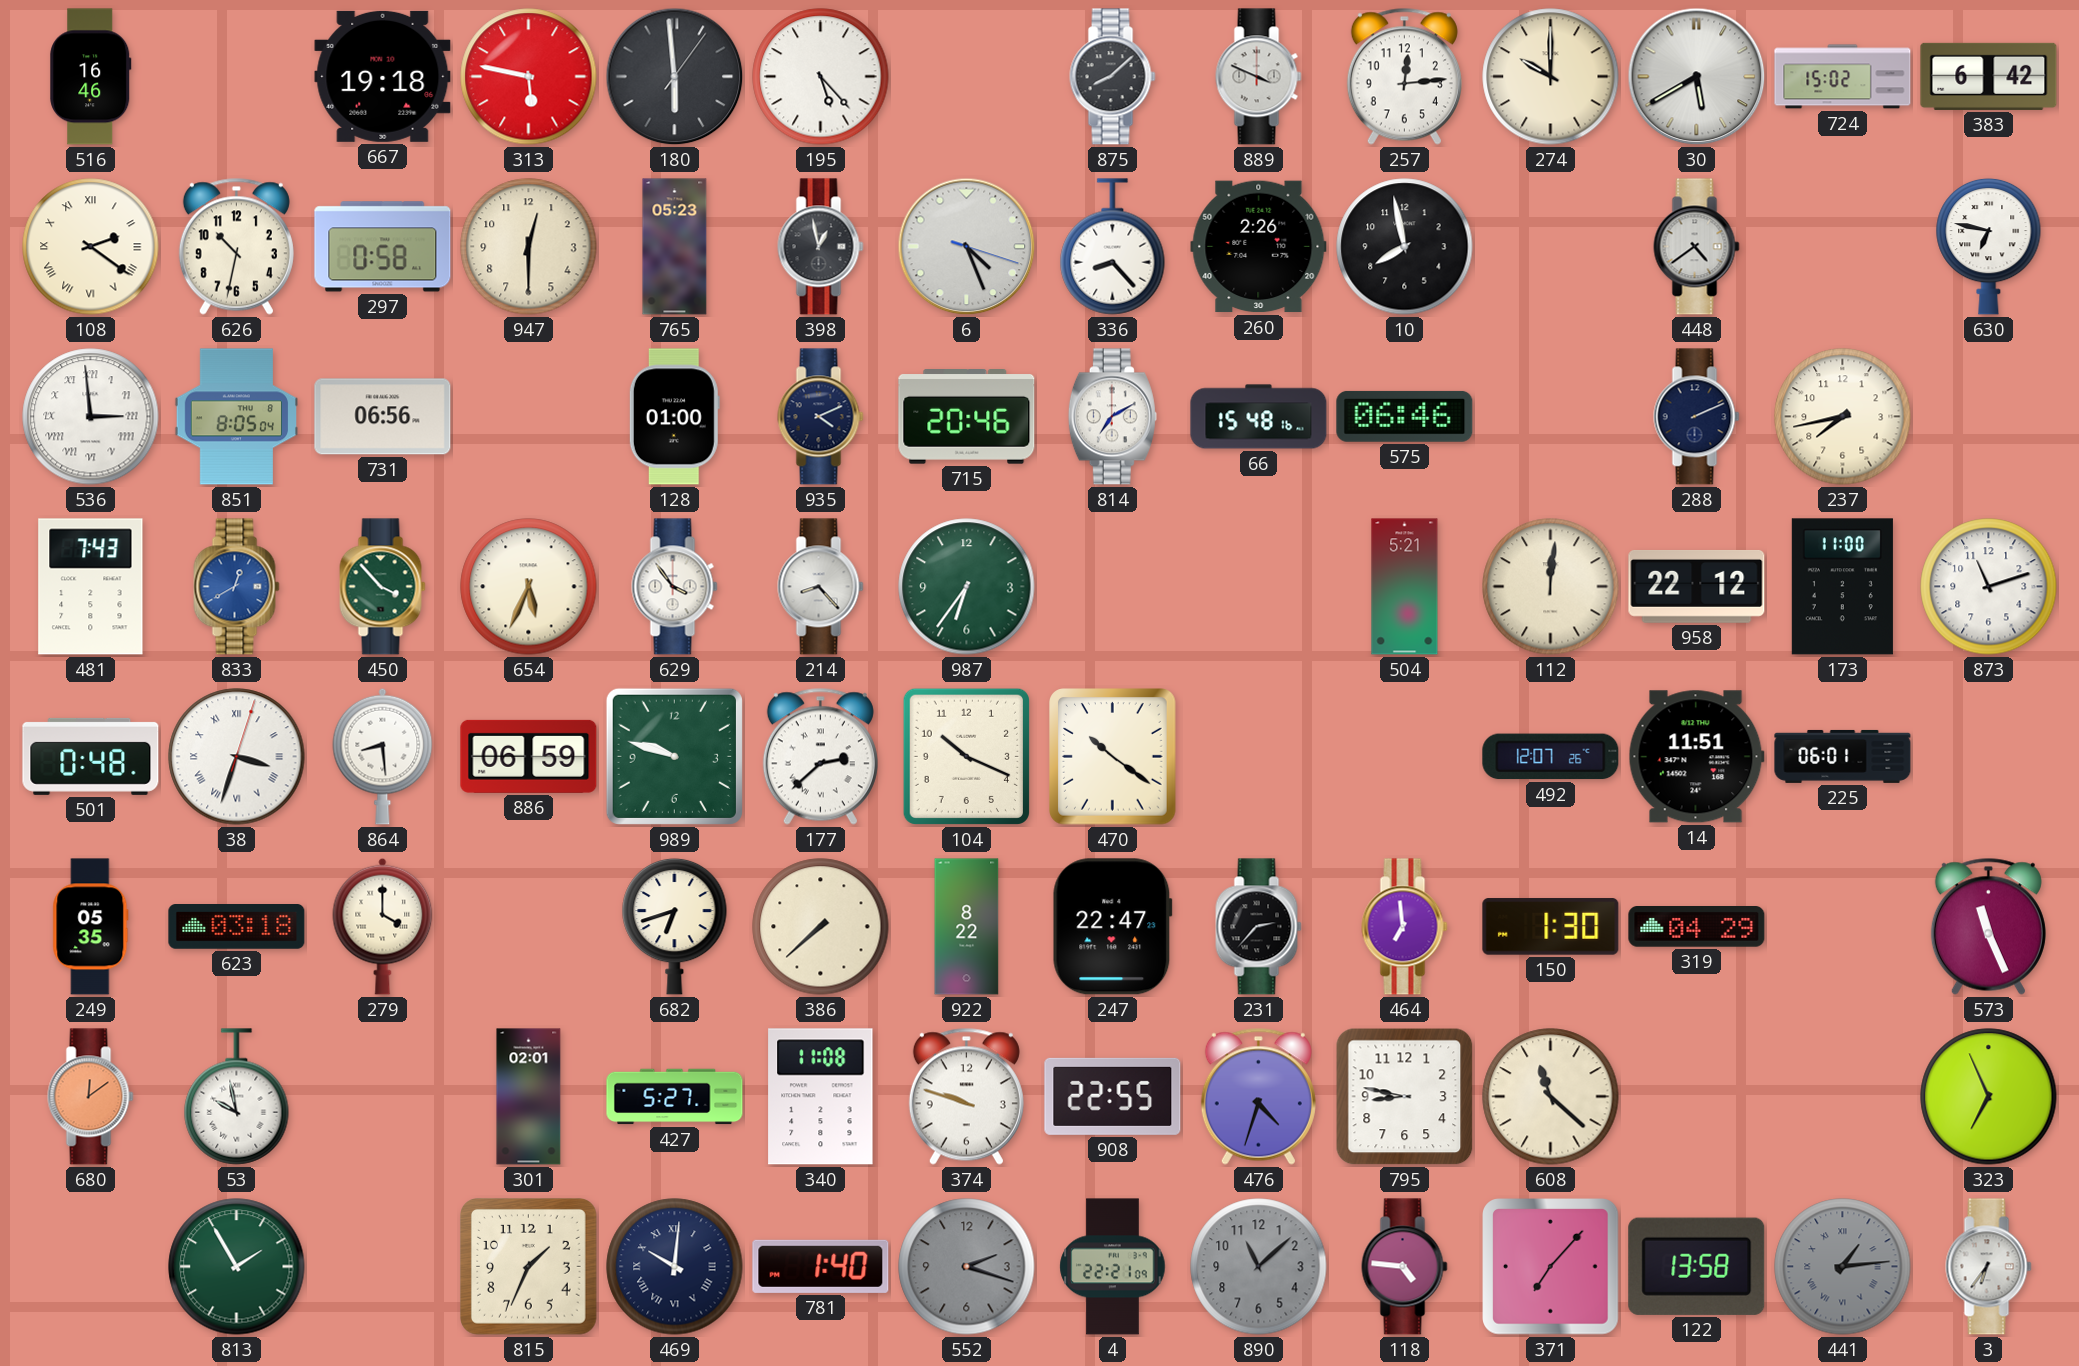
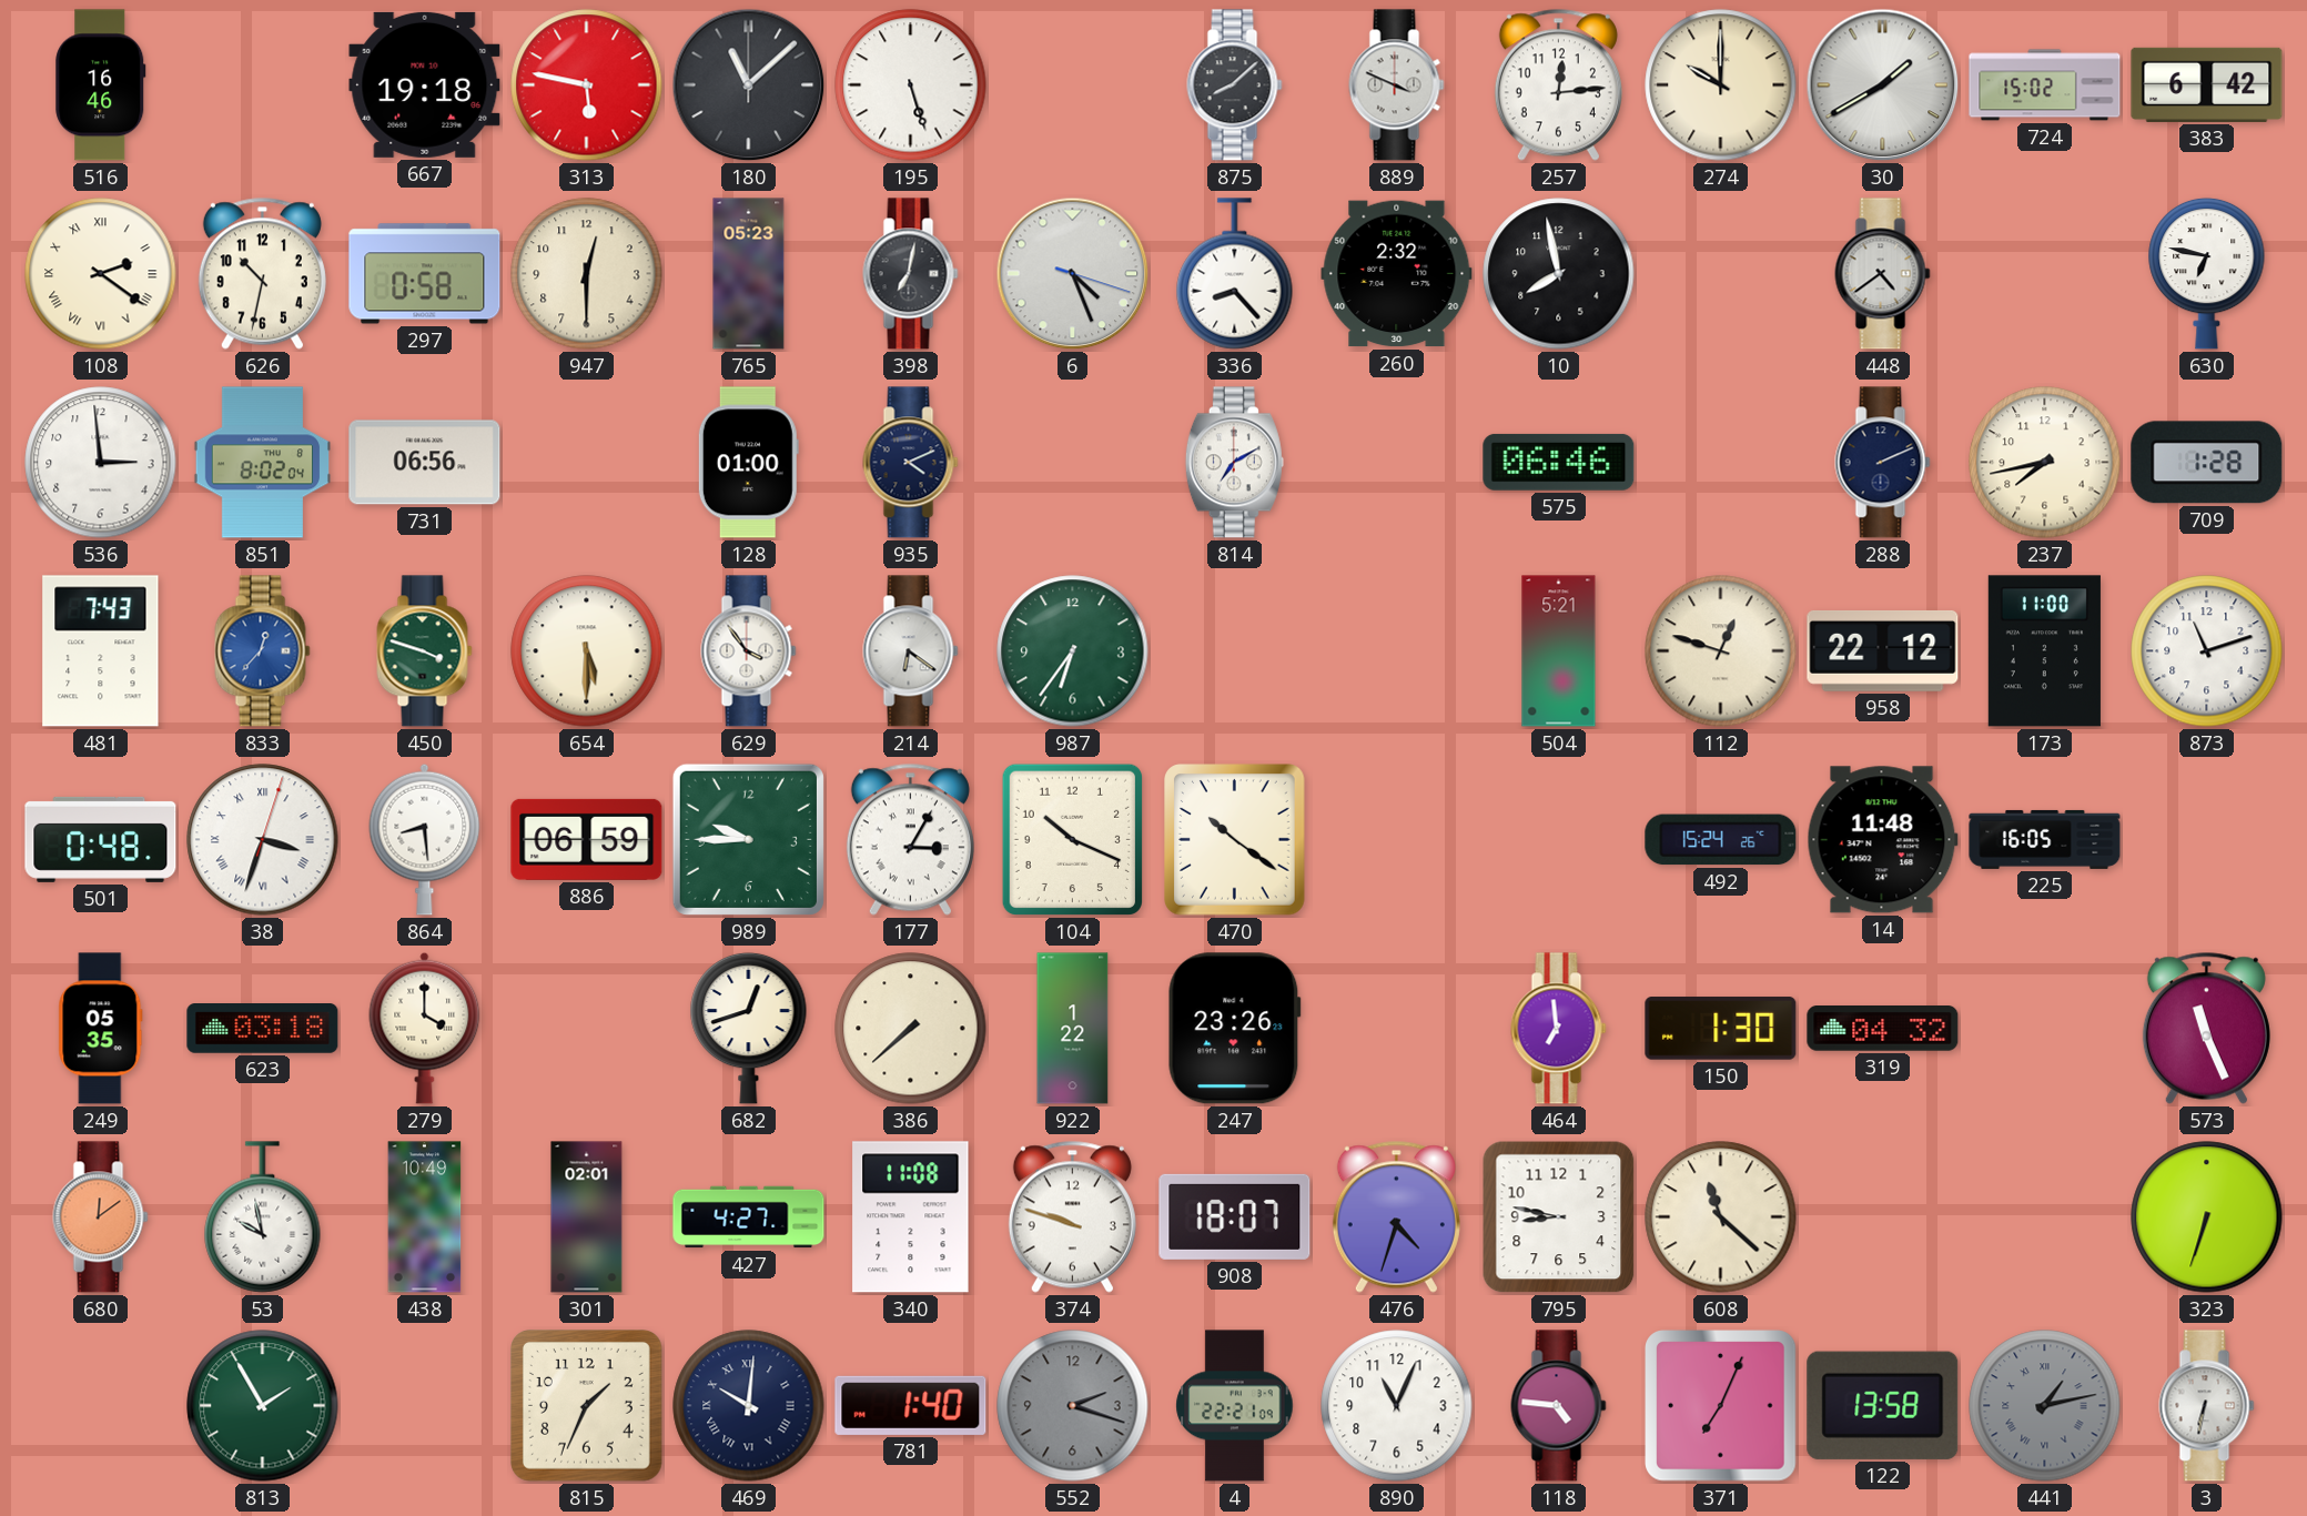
180: 5:59 -> 11:08
195: 5:23 -> 5:27
30: 5:40 -> 1:40
398: 12:58 -> 7:02
260: 2:26 -> 2:32
536 numerals: Roman -> Arabic
851: 8:05 -> 8:02
715: 20:46 -> none
66: 15:48 -> none
709: none -> 1:28
833: 12:40 -> 12:37
450: 3:53 -> 3:48
654: 5:34 -> 5:30
214: 8:23 -> 6:21
112: 12:01 -> 12:48
989: 9:48 -> 9:45
177: 2:38 -> 3:05
492: 12:07 -> 15:24
14: 11:51 -> 11:48
225: 06:01 -> 16:05
682: 6:42 -> 12:42
922: 8:22 -> 1:22
247: 22:47 -> 23:26
231: 2:37 -> none
319: 04:29 -> 04:32
438: none -> 10:49
427: 5:27 -> 4:27
908: 22:55 -> 18:07
323: 6:56 -> 6:33
890: 11:08 -> 11:04
890 dial: grey -> white
371: 7:07 -> 7:04
441: 1:14 -> 1:13
3: 6:36 -> 6:32
